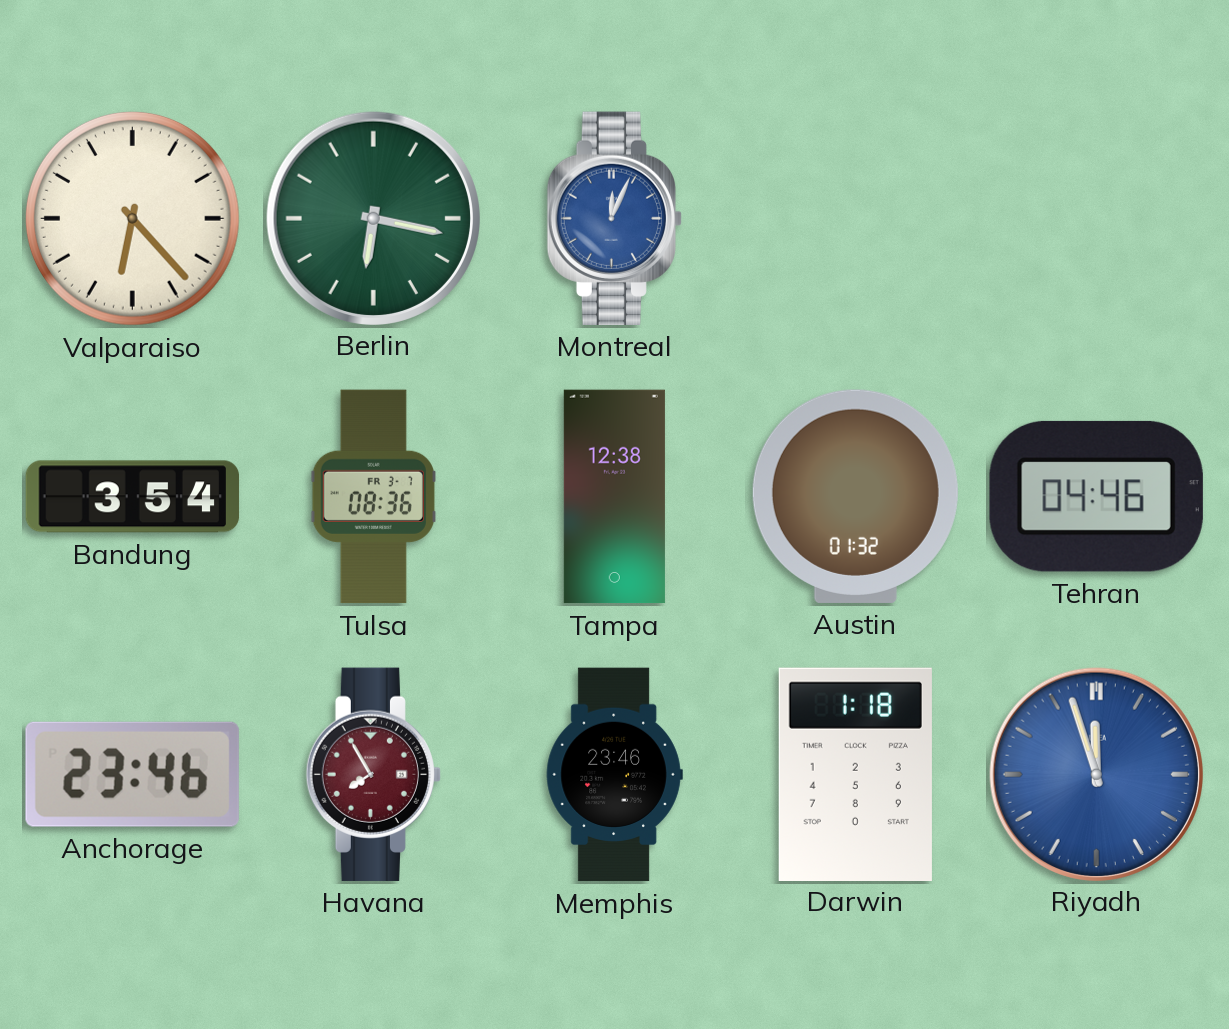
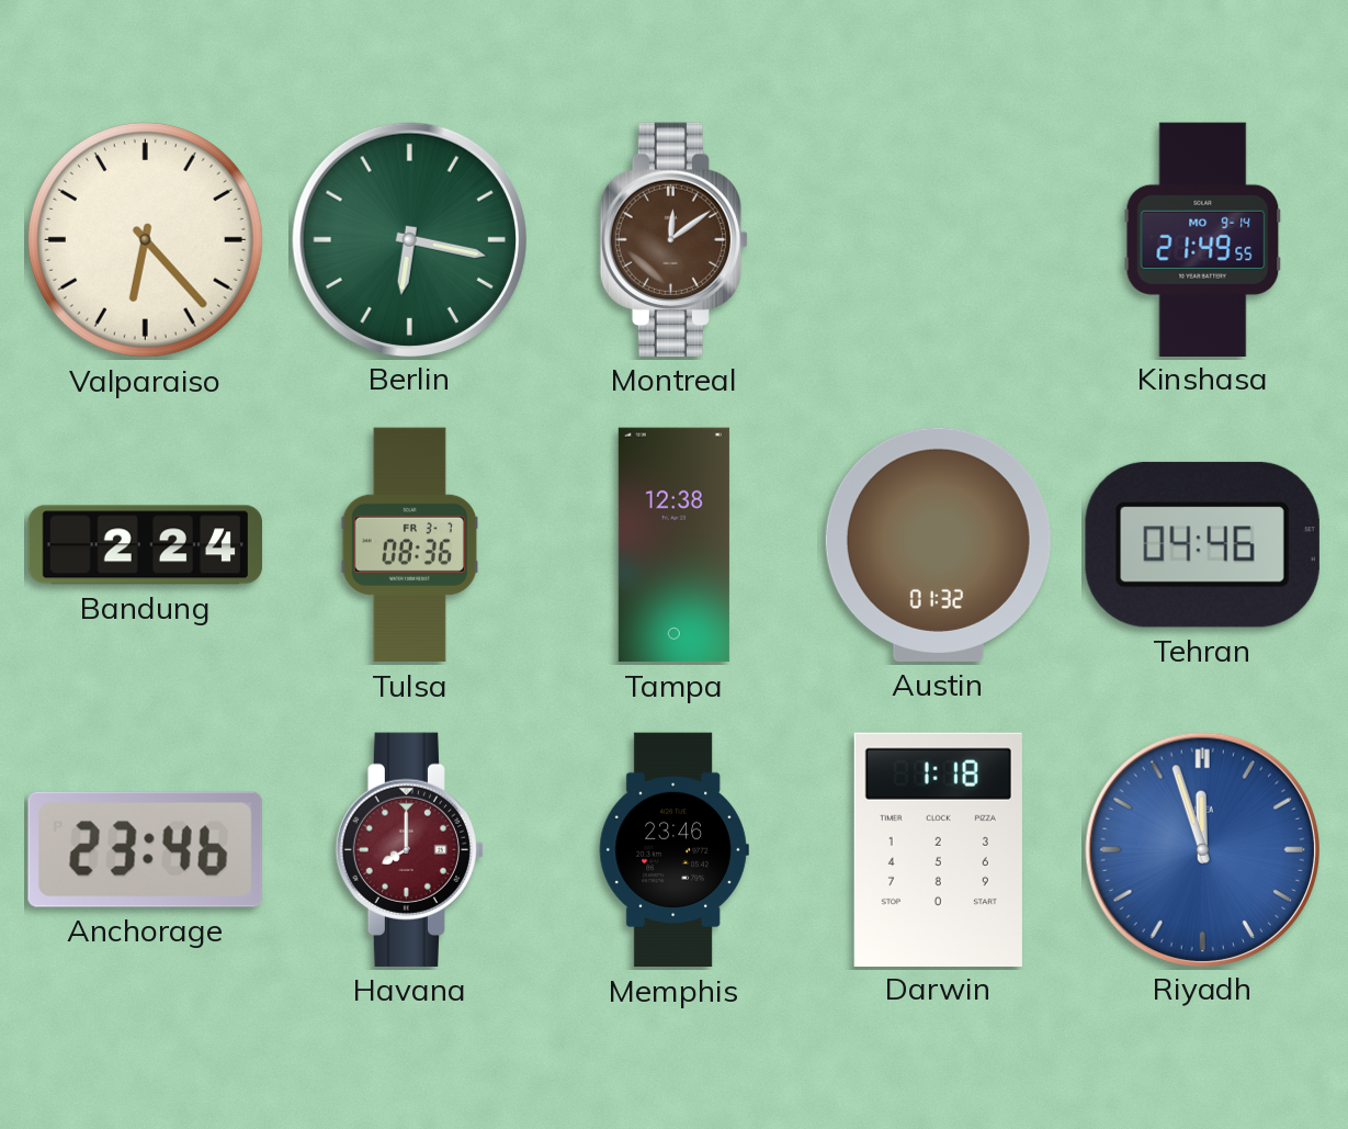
Montreal: 12:04 -> 12:09
Montreal dial: blue -> brown
Kinshasa: none -> 21:49
Bandung: 3:54 -> 2:24
Havana: 7:55 -> 8:00
